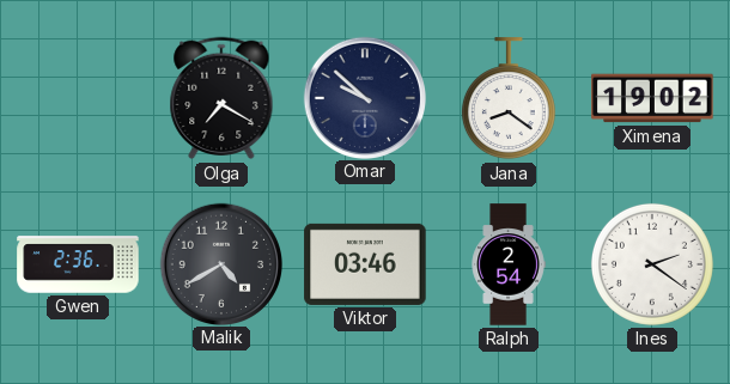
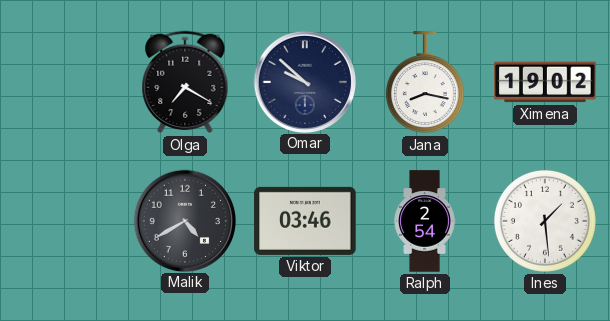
Jana: 8:21 -> 8:17
Gwen: 2:36 -> none
Ines: 2:21 -> 1:29
